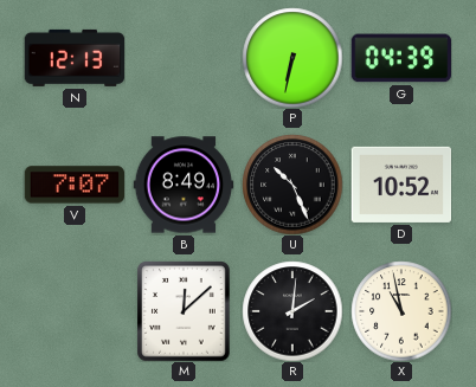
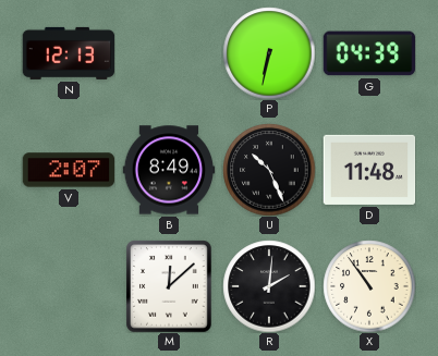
V: 7:07 -> 2:07
D: 10:52 -> 11:48
X: 10:58 -> 10:54
